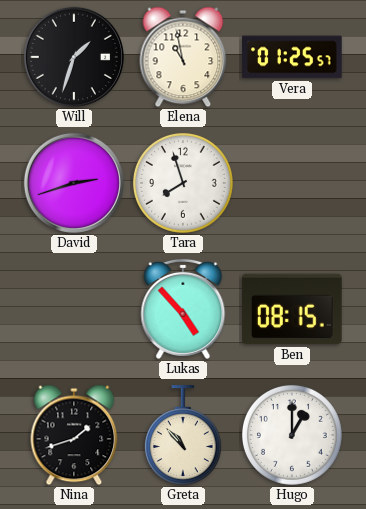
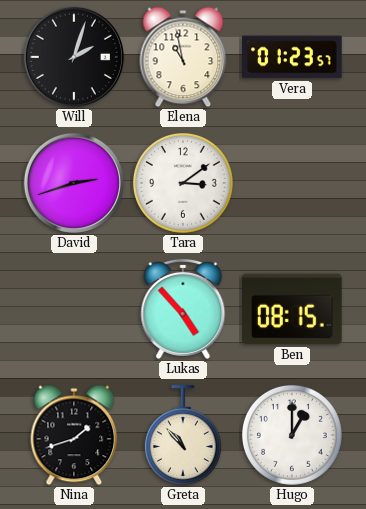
Will: 1:33 -> 2:03
Vera: 01:25 -> 01:23
Tara: 7:57 -> 3:09
